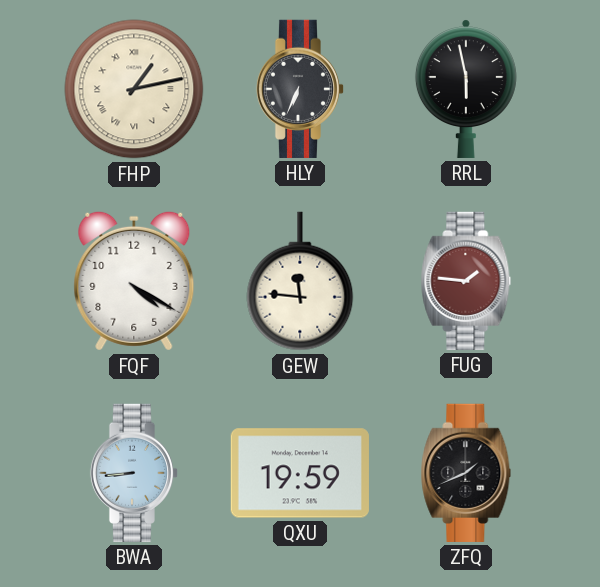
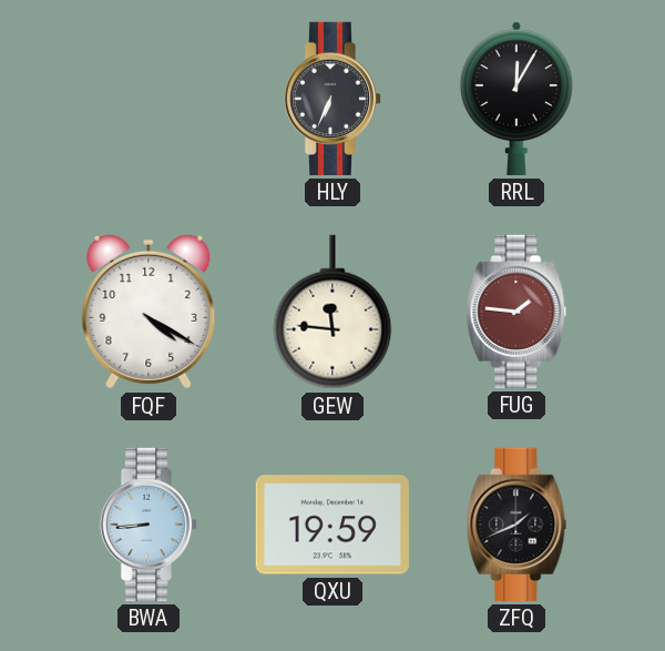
FHP: 1:13 -> none
RRL: 5:58 -> 12:05
